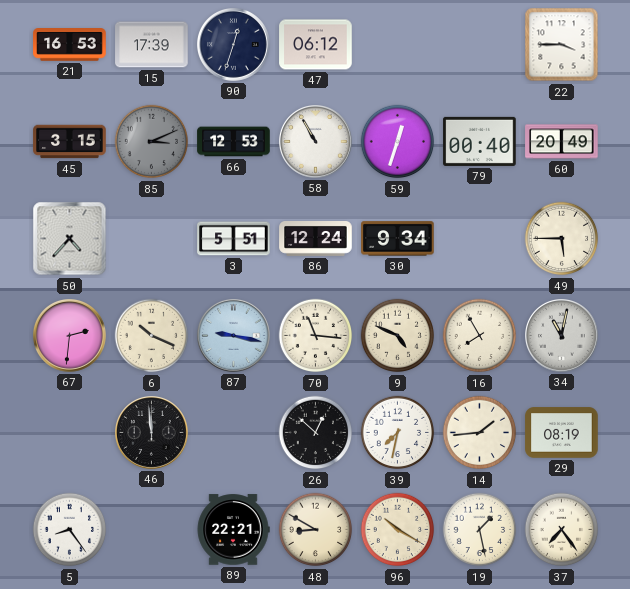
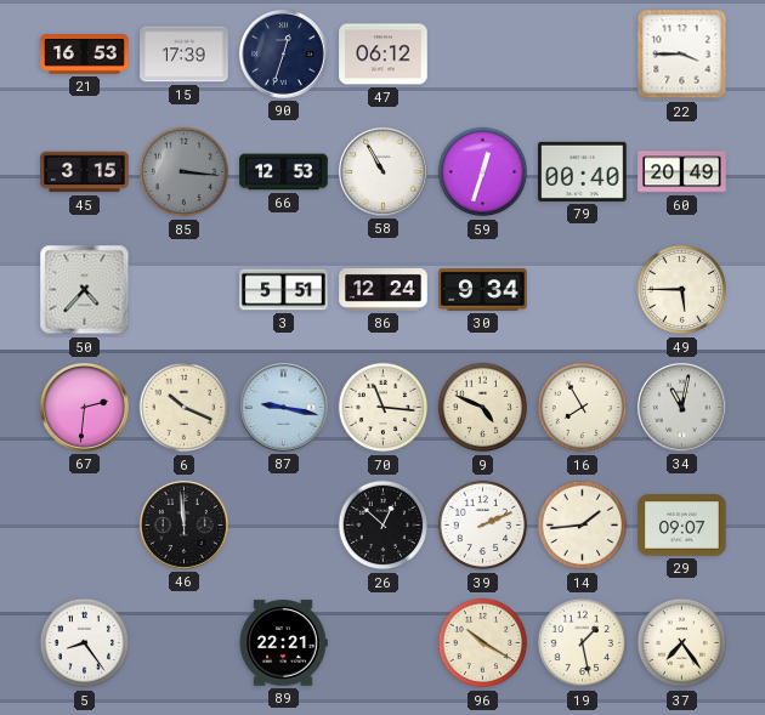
85: 3:11 -> 3:16
39: 7:32 -> 2:11
29: 08:19 -> 09:07
48: 8:50 -> none
